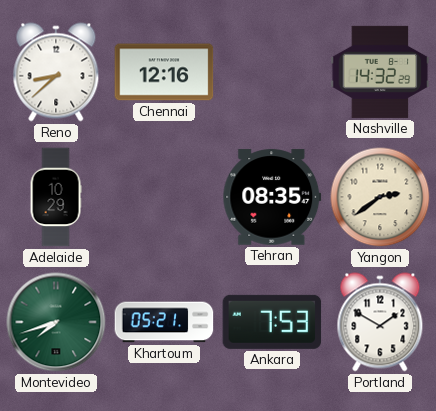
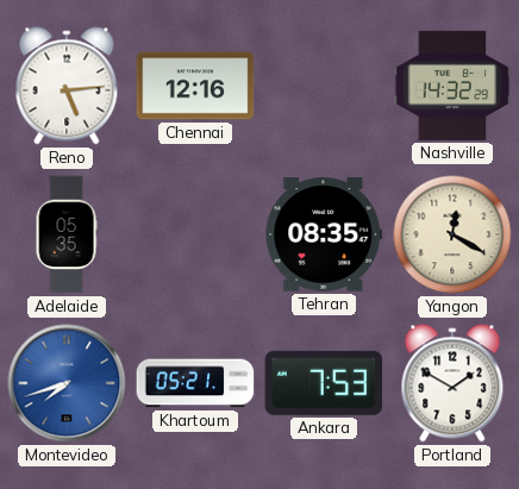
Reno: 8:38 -> 5:14
Adelaide: 10:29 -> 05:35
Yangon: 2:39 -> 12:20
Montevideo dial: green -> blue
